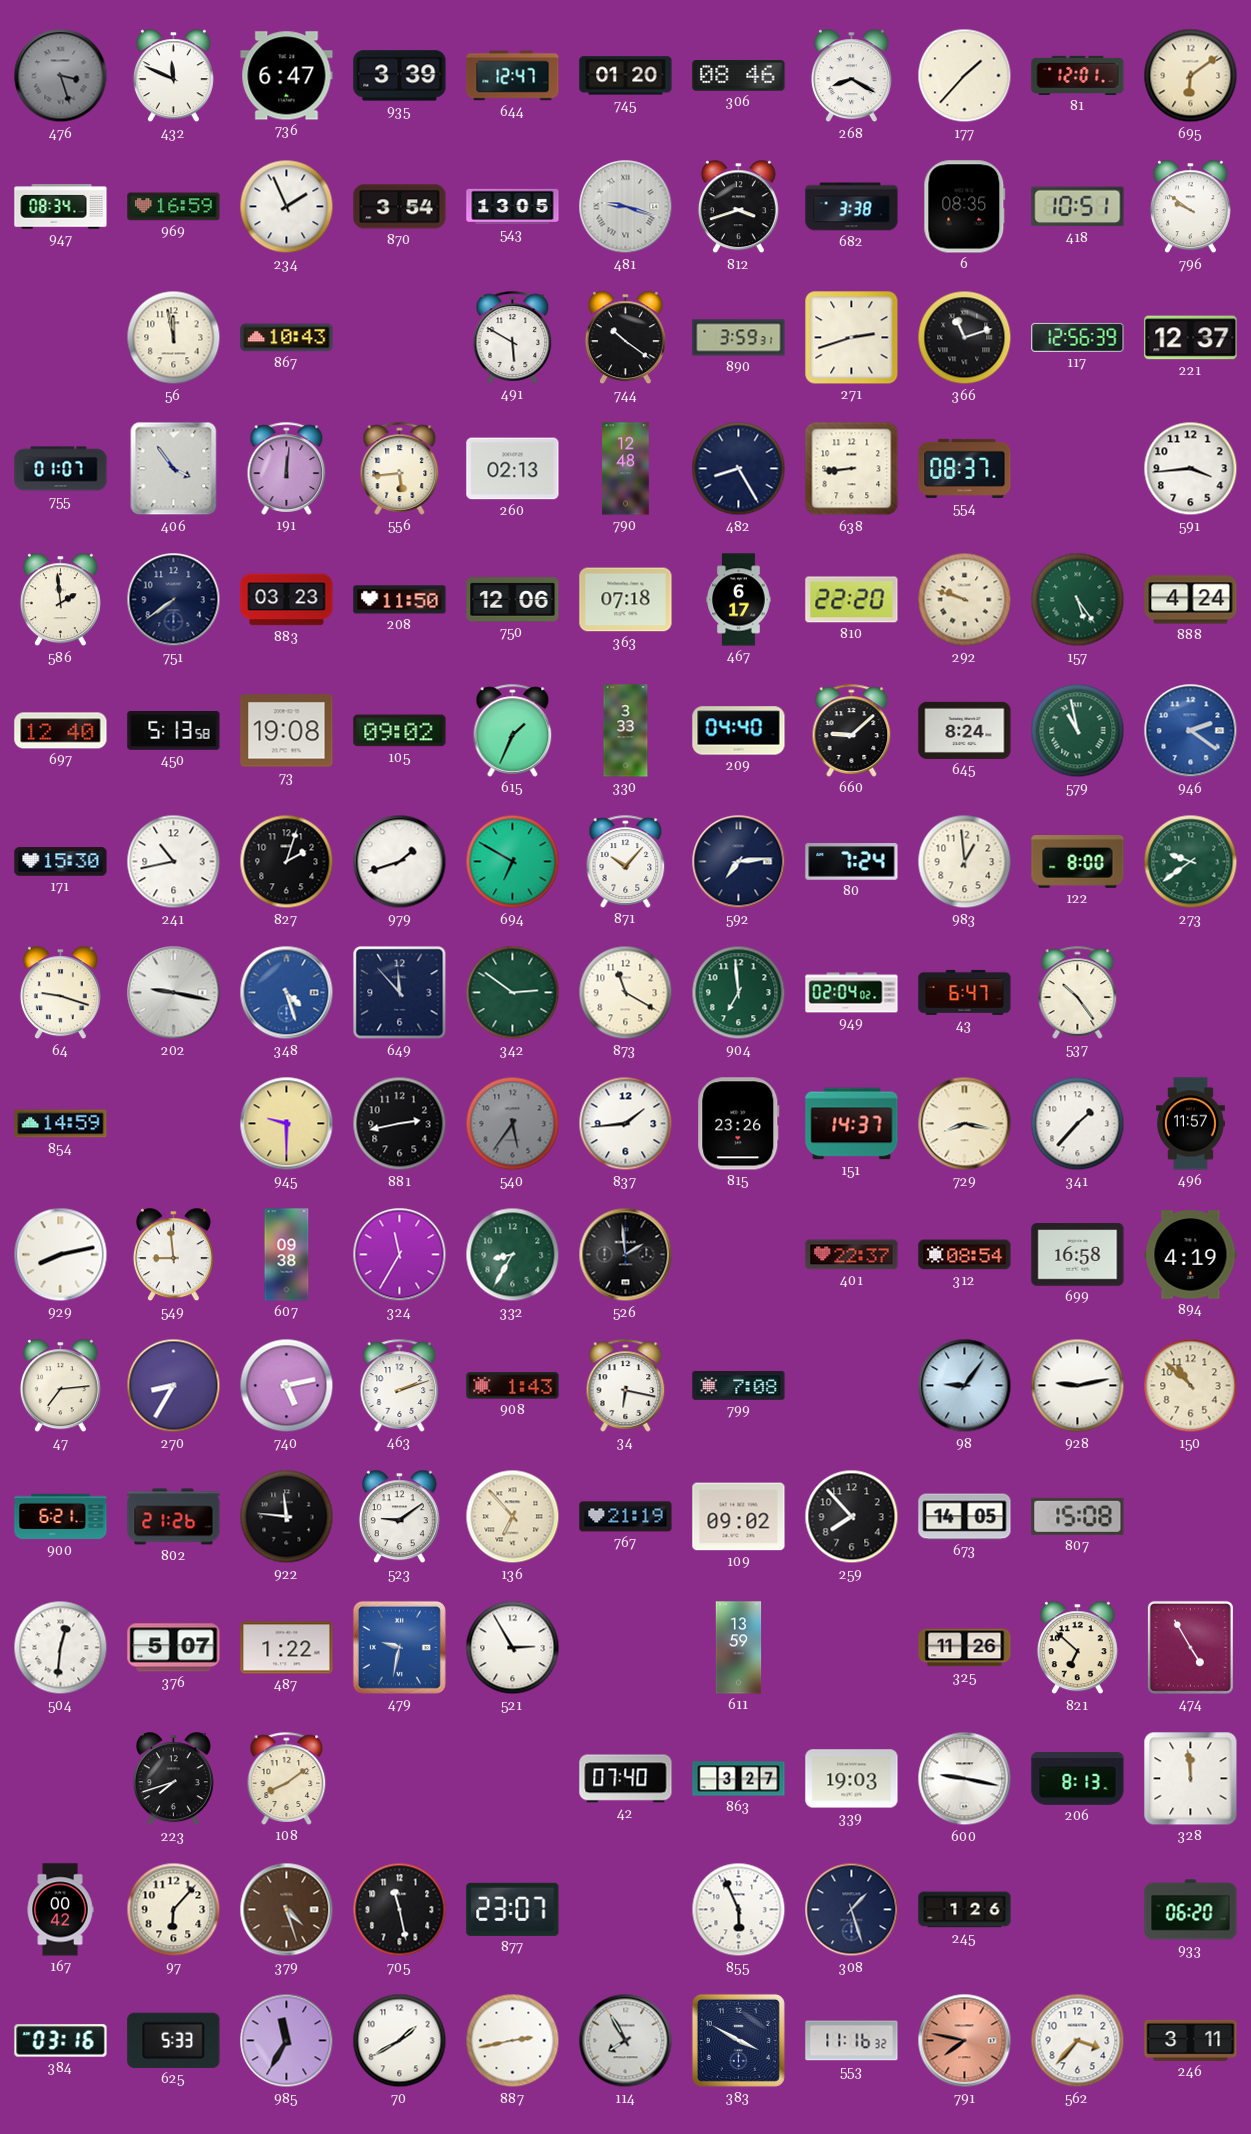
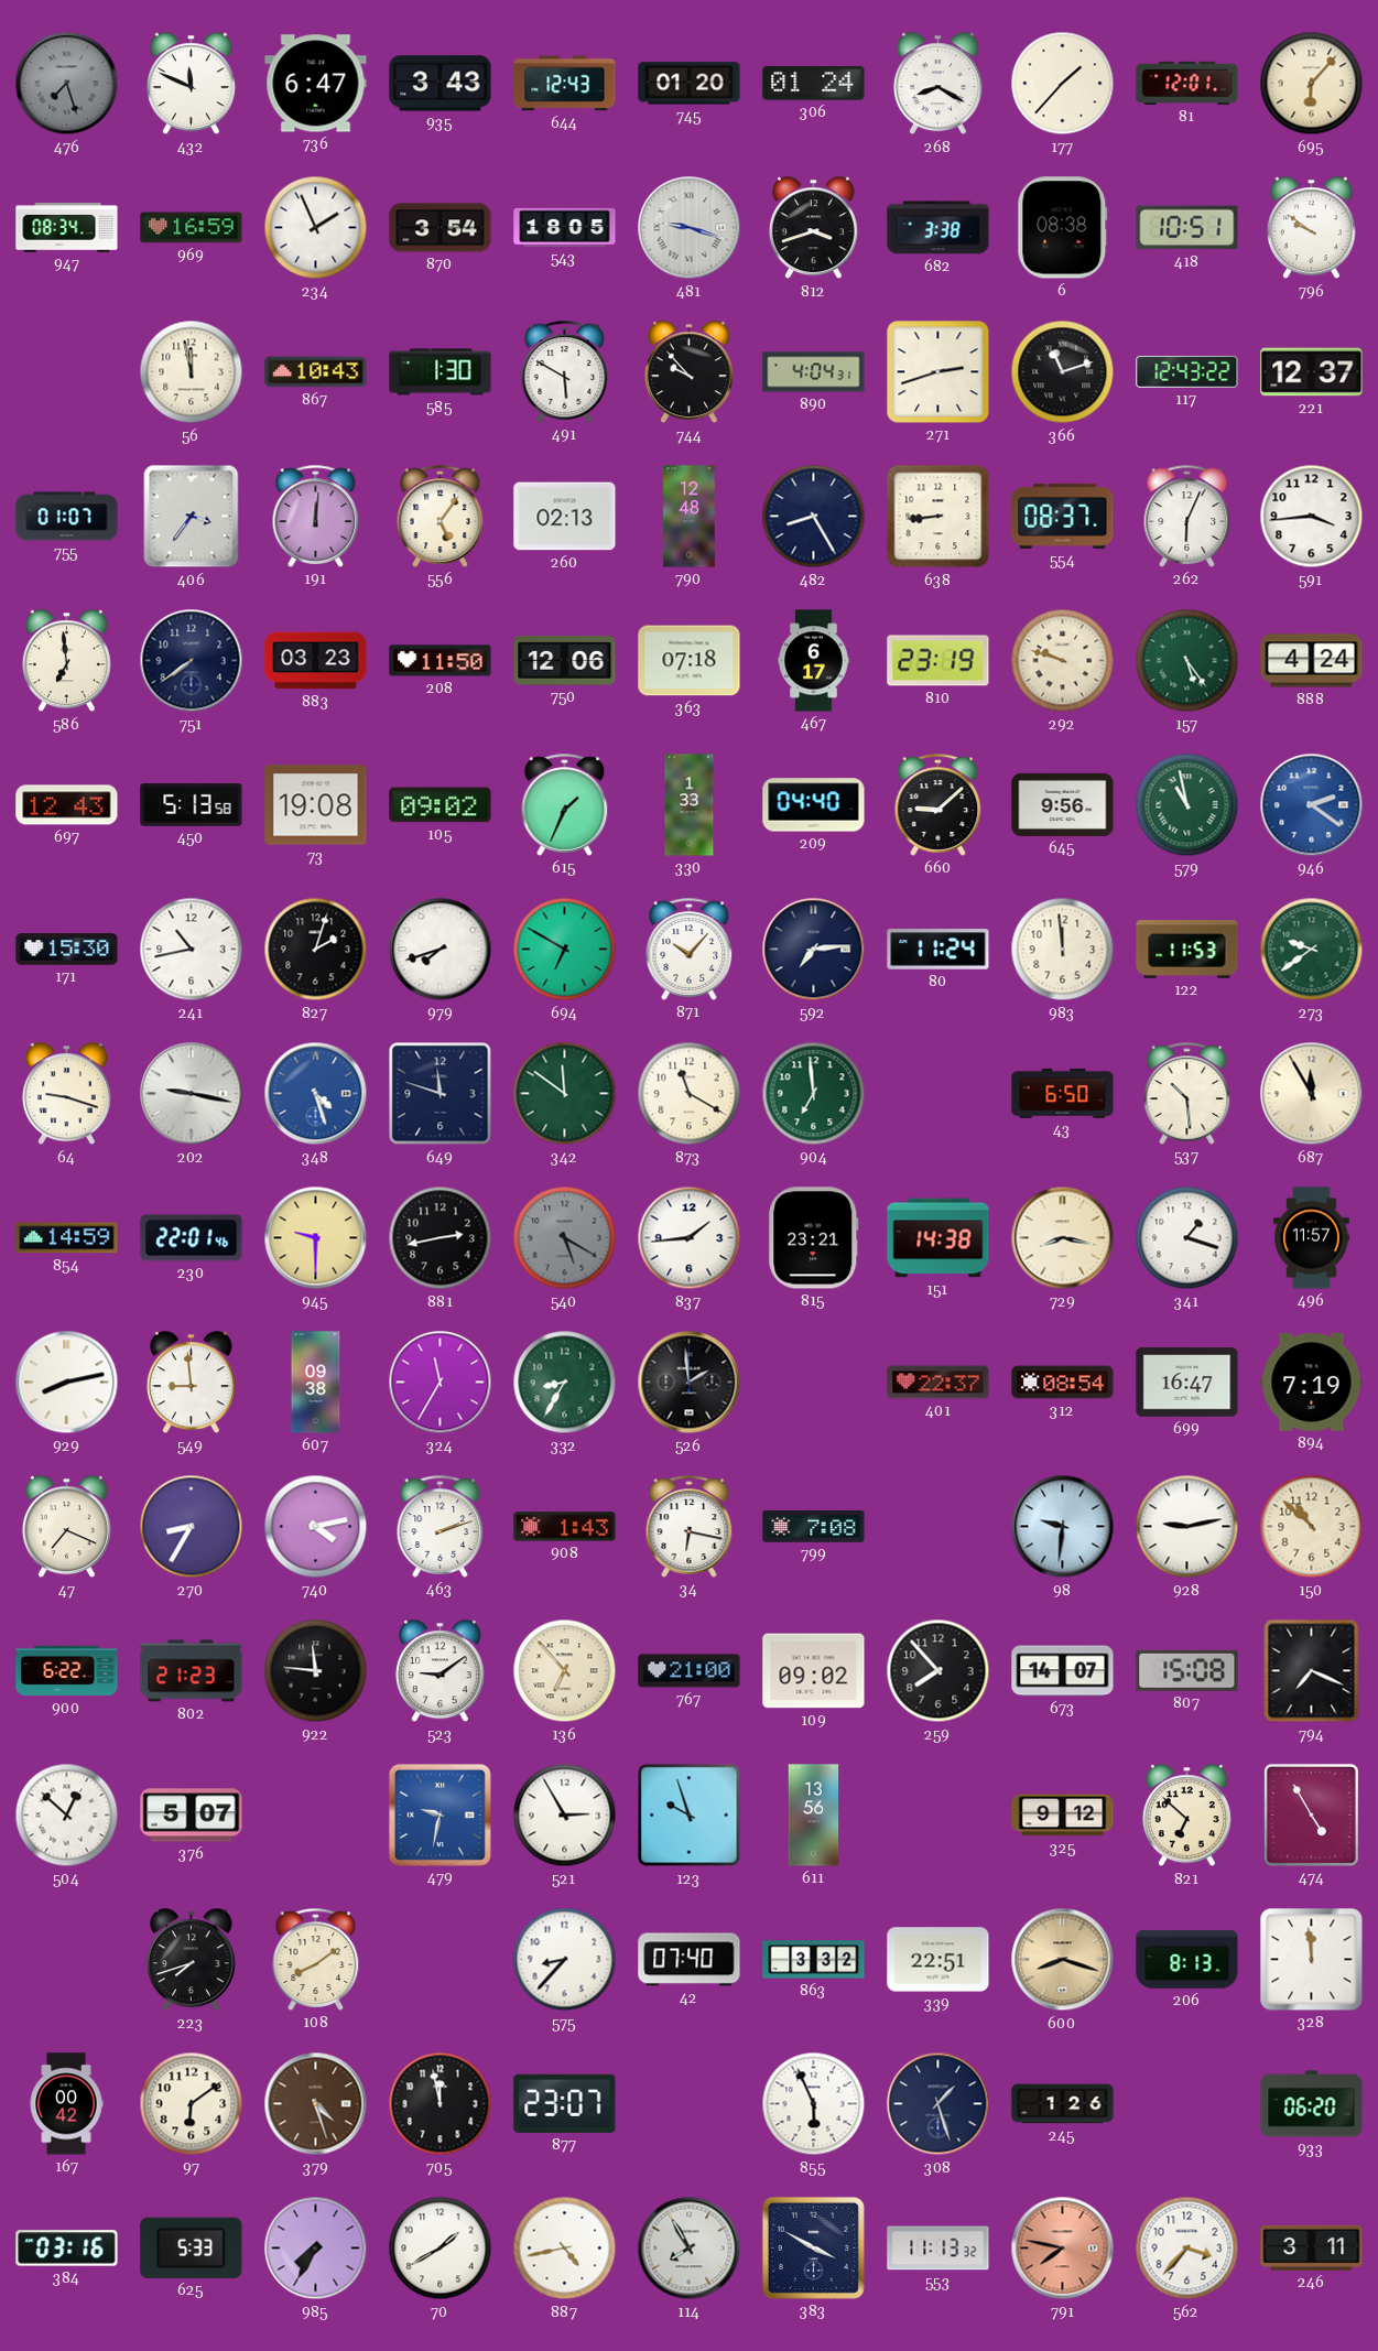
476: 3:27 -> 7:27
935: 3:39 -> 3:43
644: 12:47 -> 12:43
306: 08:46 -> 01:24
695: 6:09 -> 6:07
543: 13:05 -> 18:05
6: 08:35 -> 08:38
585: none -> 1:30
744: 10:21 -> 9:53
890: 3:59 -> 4:04
117: 12:56 -> 12:43
406: 3:54 -> 3:36
556: 5:44 -> 5:06
262: none -> 6:04
586: 1:59 -> 6:59
810: 22:20 -> 23:19
697: 12:40 -> 12:43
330: 3:33 -> 1:33
645: 8:24 -> 9:56
979: 1:42 -> 7:42
80: 7:24 -> 11:24
983: 12:59 -> 11:59
122: 8:00 -> 11:53
649: 11:53 -> 11:48
342: 2:51 -> 11:51
949: 02:04 -> none
43: 6:47 -> 6:50
537: 10:24 -> 10:29
687: none -> 11:55
230: none -> 22:01
540: 5:36 -> 5:20
815: 23:26 -> 23:21
151: 14:37 -> 14:38
341: 1:37 -> 1:18
699: 16:58 -> 16:47
894: 4:19 -> 7:19
47: 7:14 -> 7:19
740: 5:13 -> 4:13
98: 9:06 -> 9:31
900: 6:21 -> 6:22
802: 21:26 -> 21:23
767: 21:19 -> 21:00
673: 14:05 -> 14:07
794: none -> 7:19
504: 12:31 -> 12:52
487: 1:22 -> none
123: none -> 9:57
611: 13:59 -> 13:56
325: 11:26 -> 9:12
575: none -> 8:37
863: 3:27 -> 3:32
339: 19:03 -> 22:51
600: 9:17 -> 8:18
600 dial: white -> champagne
97: 6:07 -> 6:09
705: 11:28 -> 11:58
985: 11:35 -> 7:35
887: 2:43 -> 4:43
553: 11:16 -> 11:13
